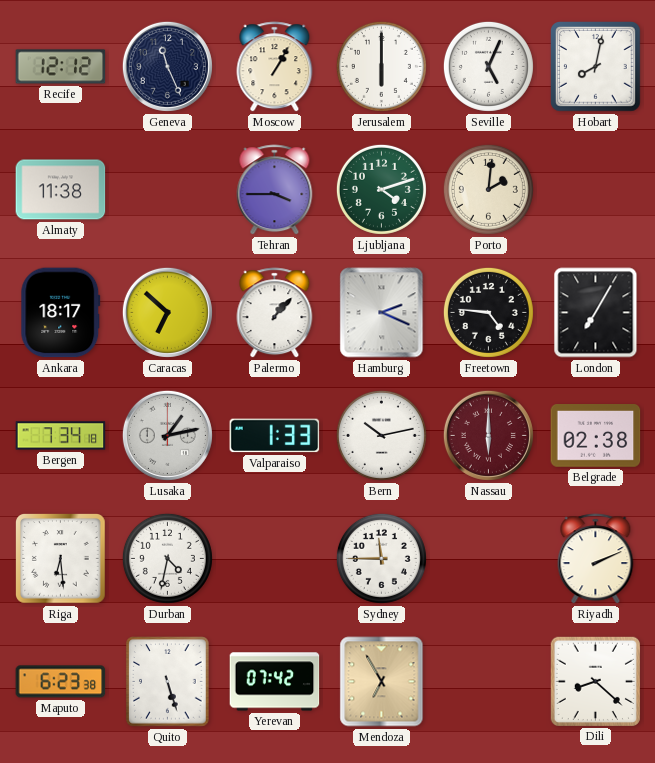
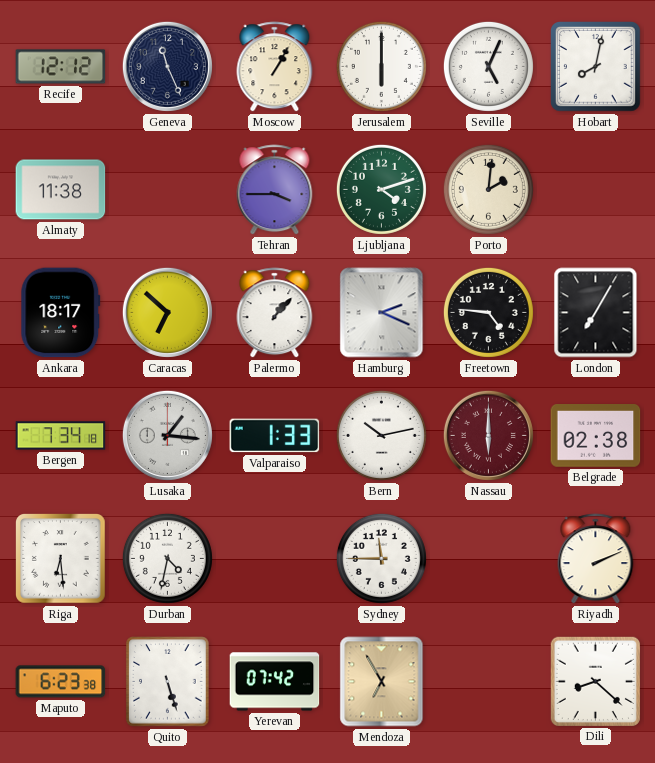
Lusaka: 1:13 -> 1:16
